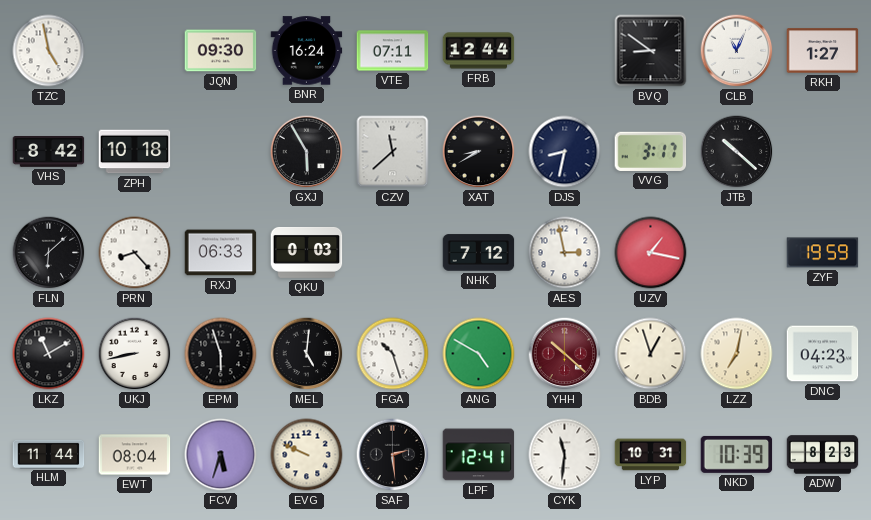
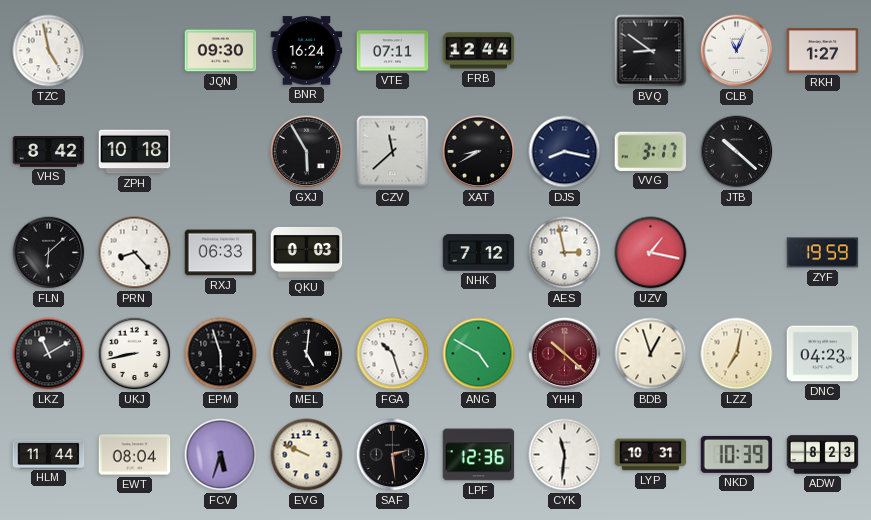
DJS: 8:32 -> 8:17
LPF: 12:41 -> 12:36
